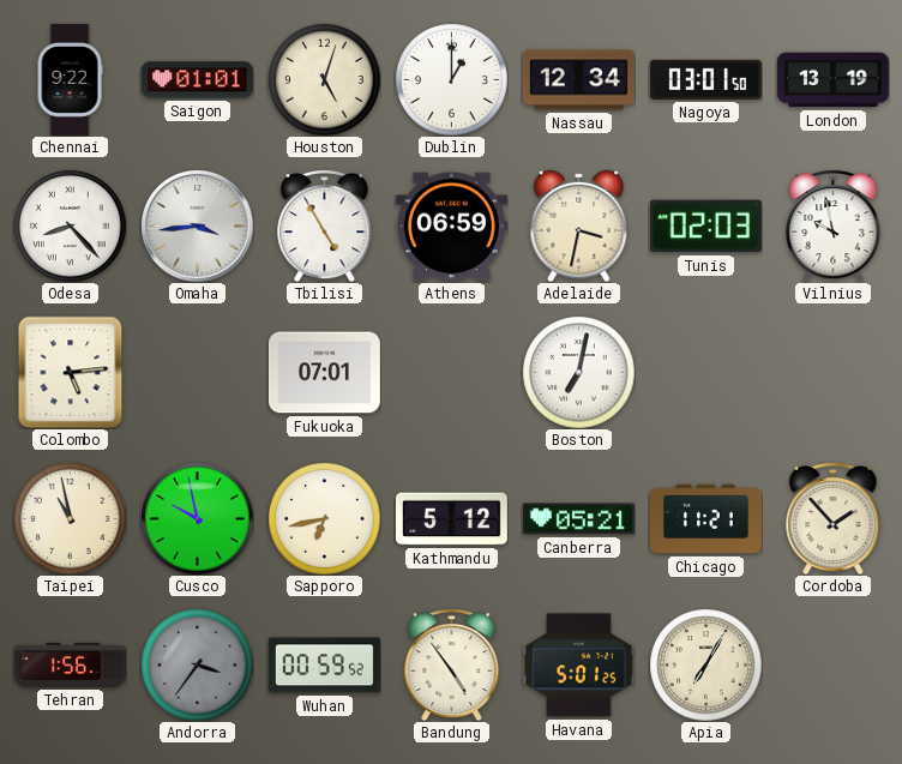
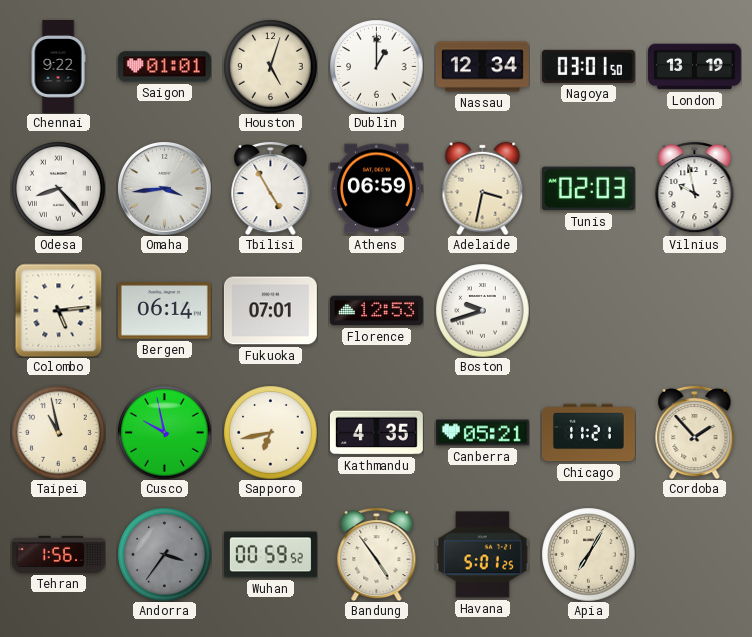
Bergen: none -> 06:14
Florence: none -> 12:53
Boston: 7:02 -> 9:42
Kathmandu: 5:12 -> 4:35
